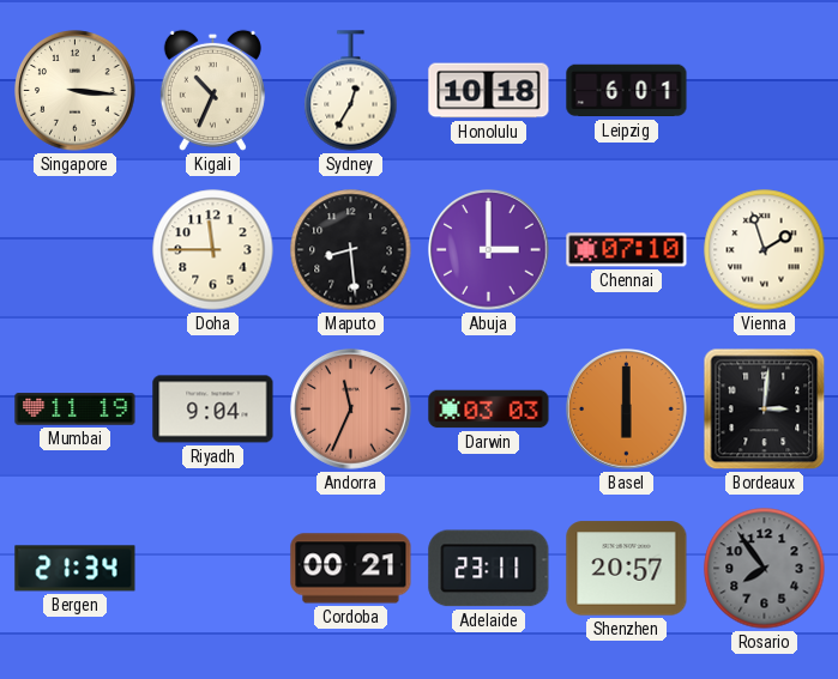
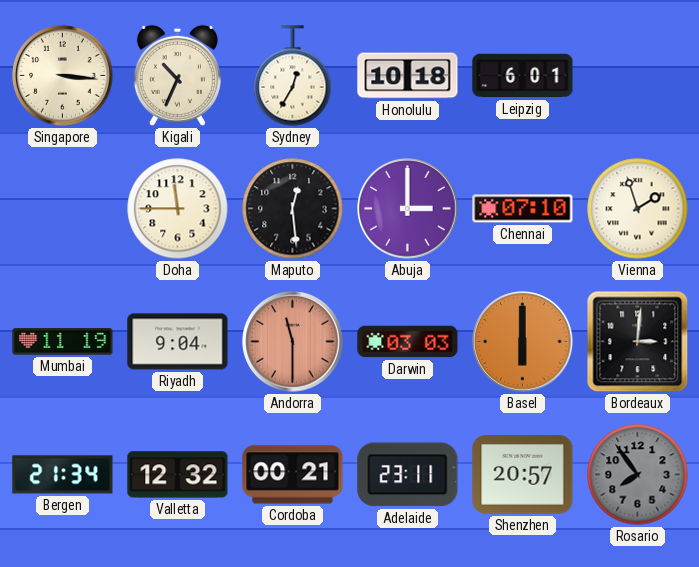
Maputo: 8:29 -> 12:29
Andorra: 11:34 -> 11:30
Valletta: none -> 12:32
